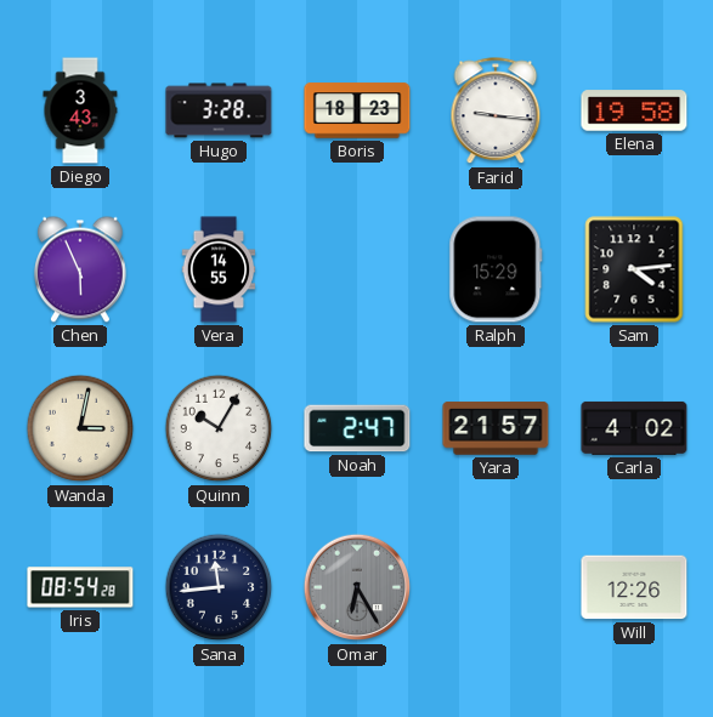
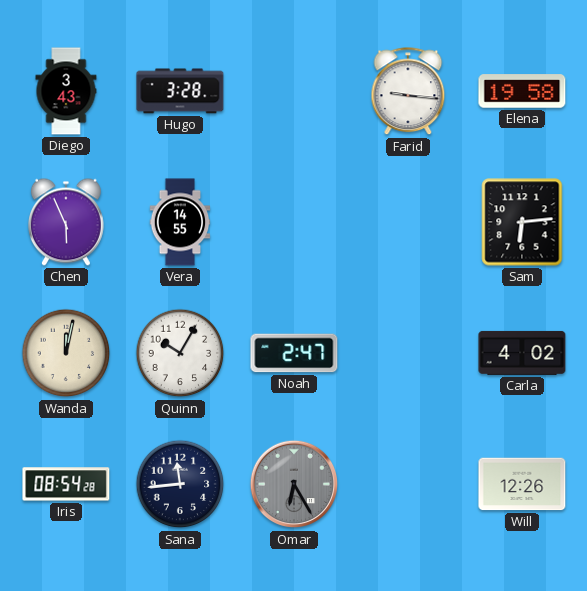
Boris: 18:23 -> none
Ralph: 15:29 -> none
Sam: 4:14 -> 6:14
Wanda: 3:02 -> 12:02
Yara: 21:57 -> none
